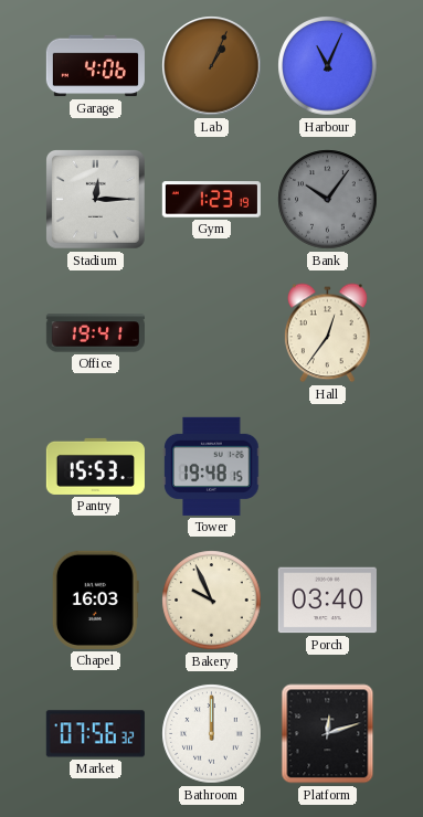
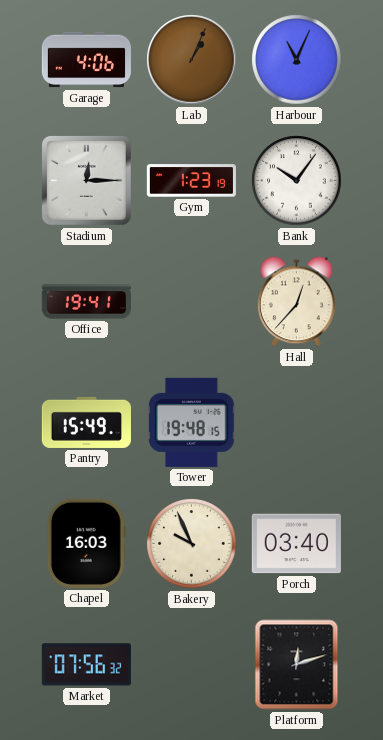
Bank dial: grey -> white
Hall: 12:36 -> 12:37
Pantry: 15:53 -> 15:49
Bathroom: 12:00 -> none
